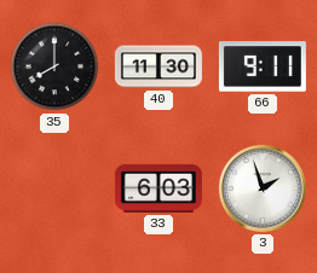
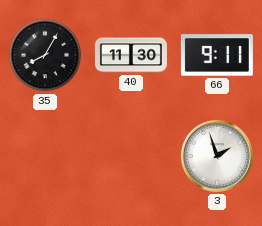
35: 8:00 -> 8:05
33: 6:03 -> none
